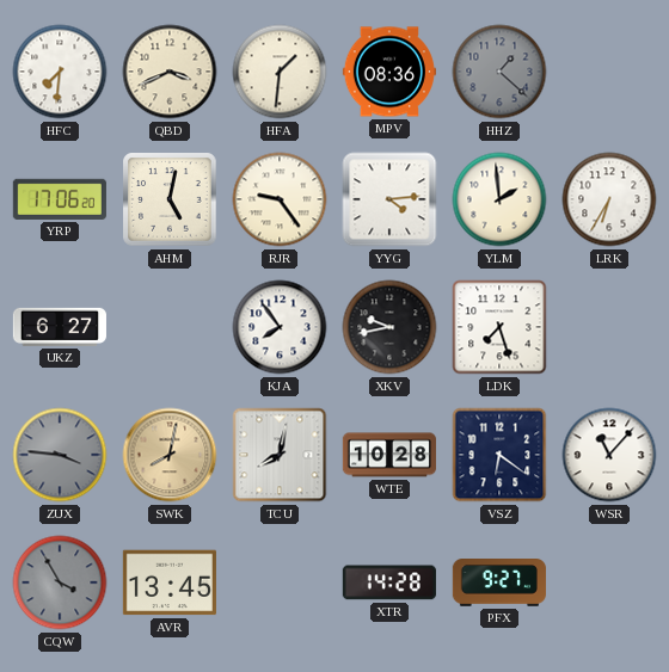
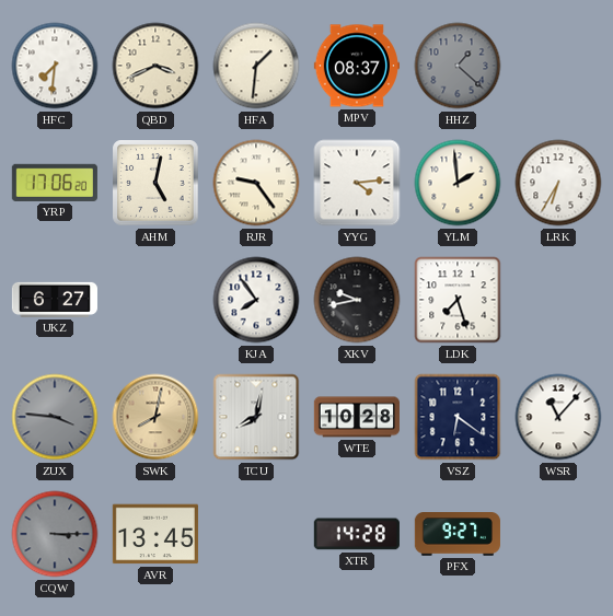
MPV: 08:36 -> 08:37
CQW: 3:55 -> 3:15
